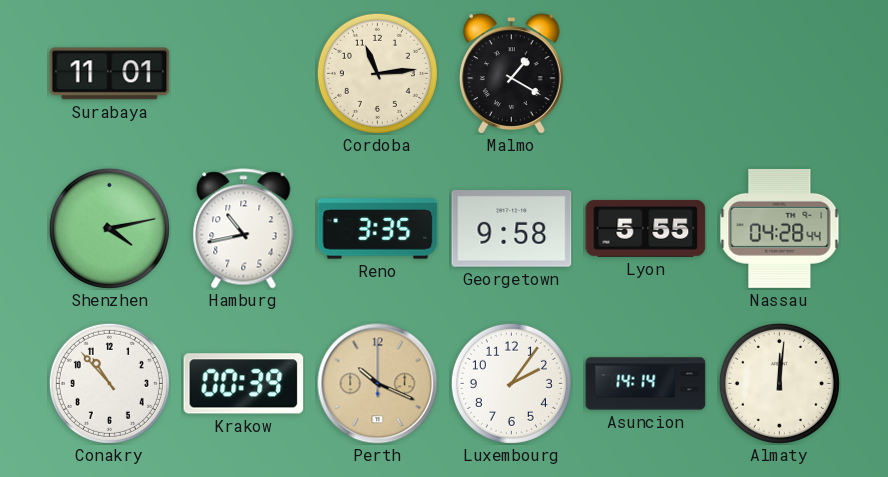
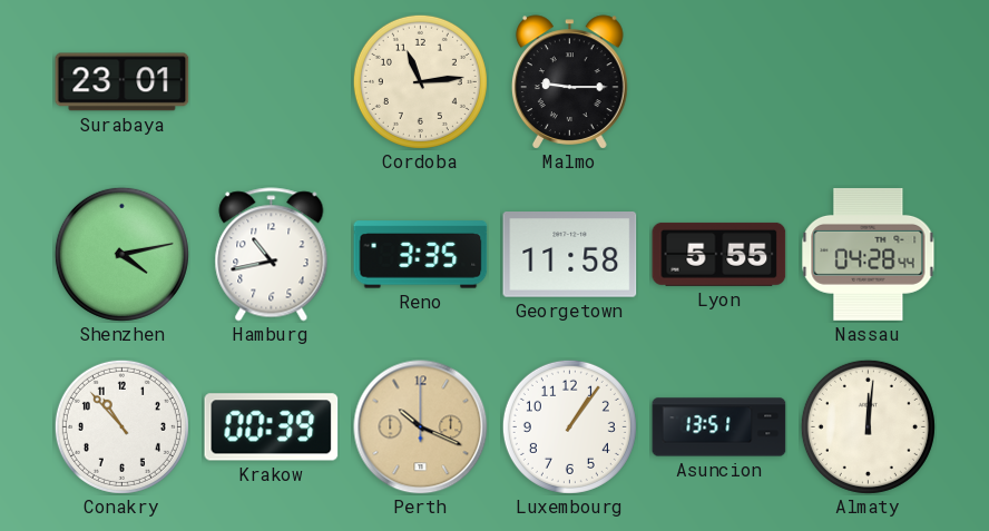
Surabaya: 11:01 -> 23:01
Malmo: 1:20 -> 9:15
Georgetown: 9:58 -> 11:58
Luxembourg: 2:06 -> 1:06
Asuncion: 14:14 -> 13:51
